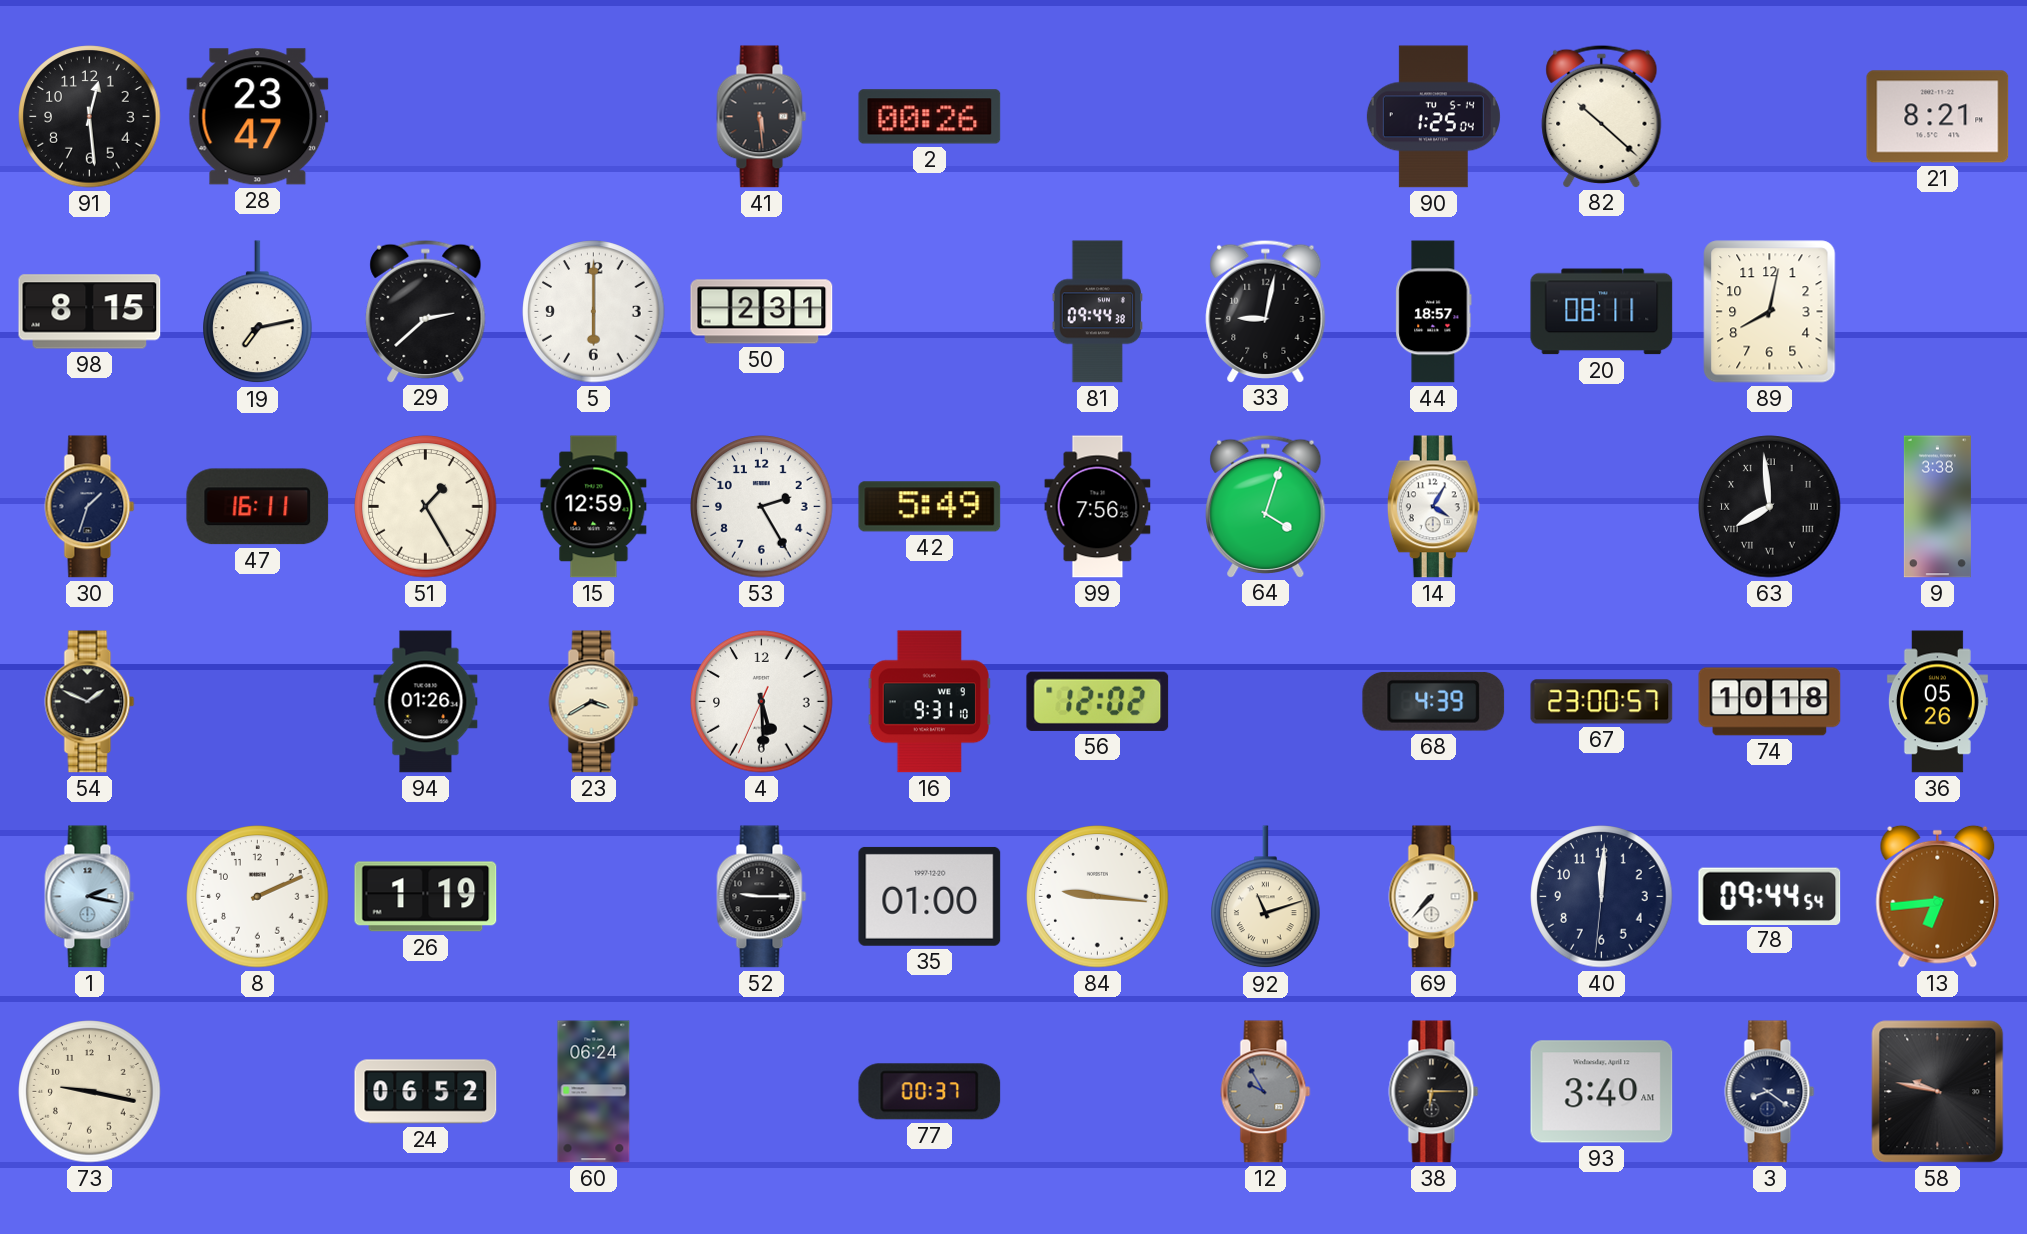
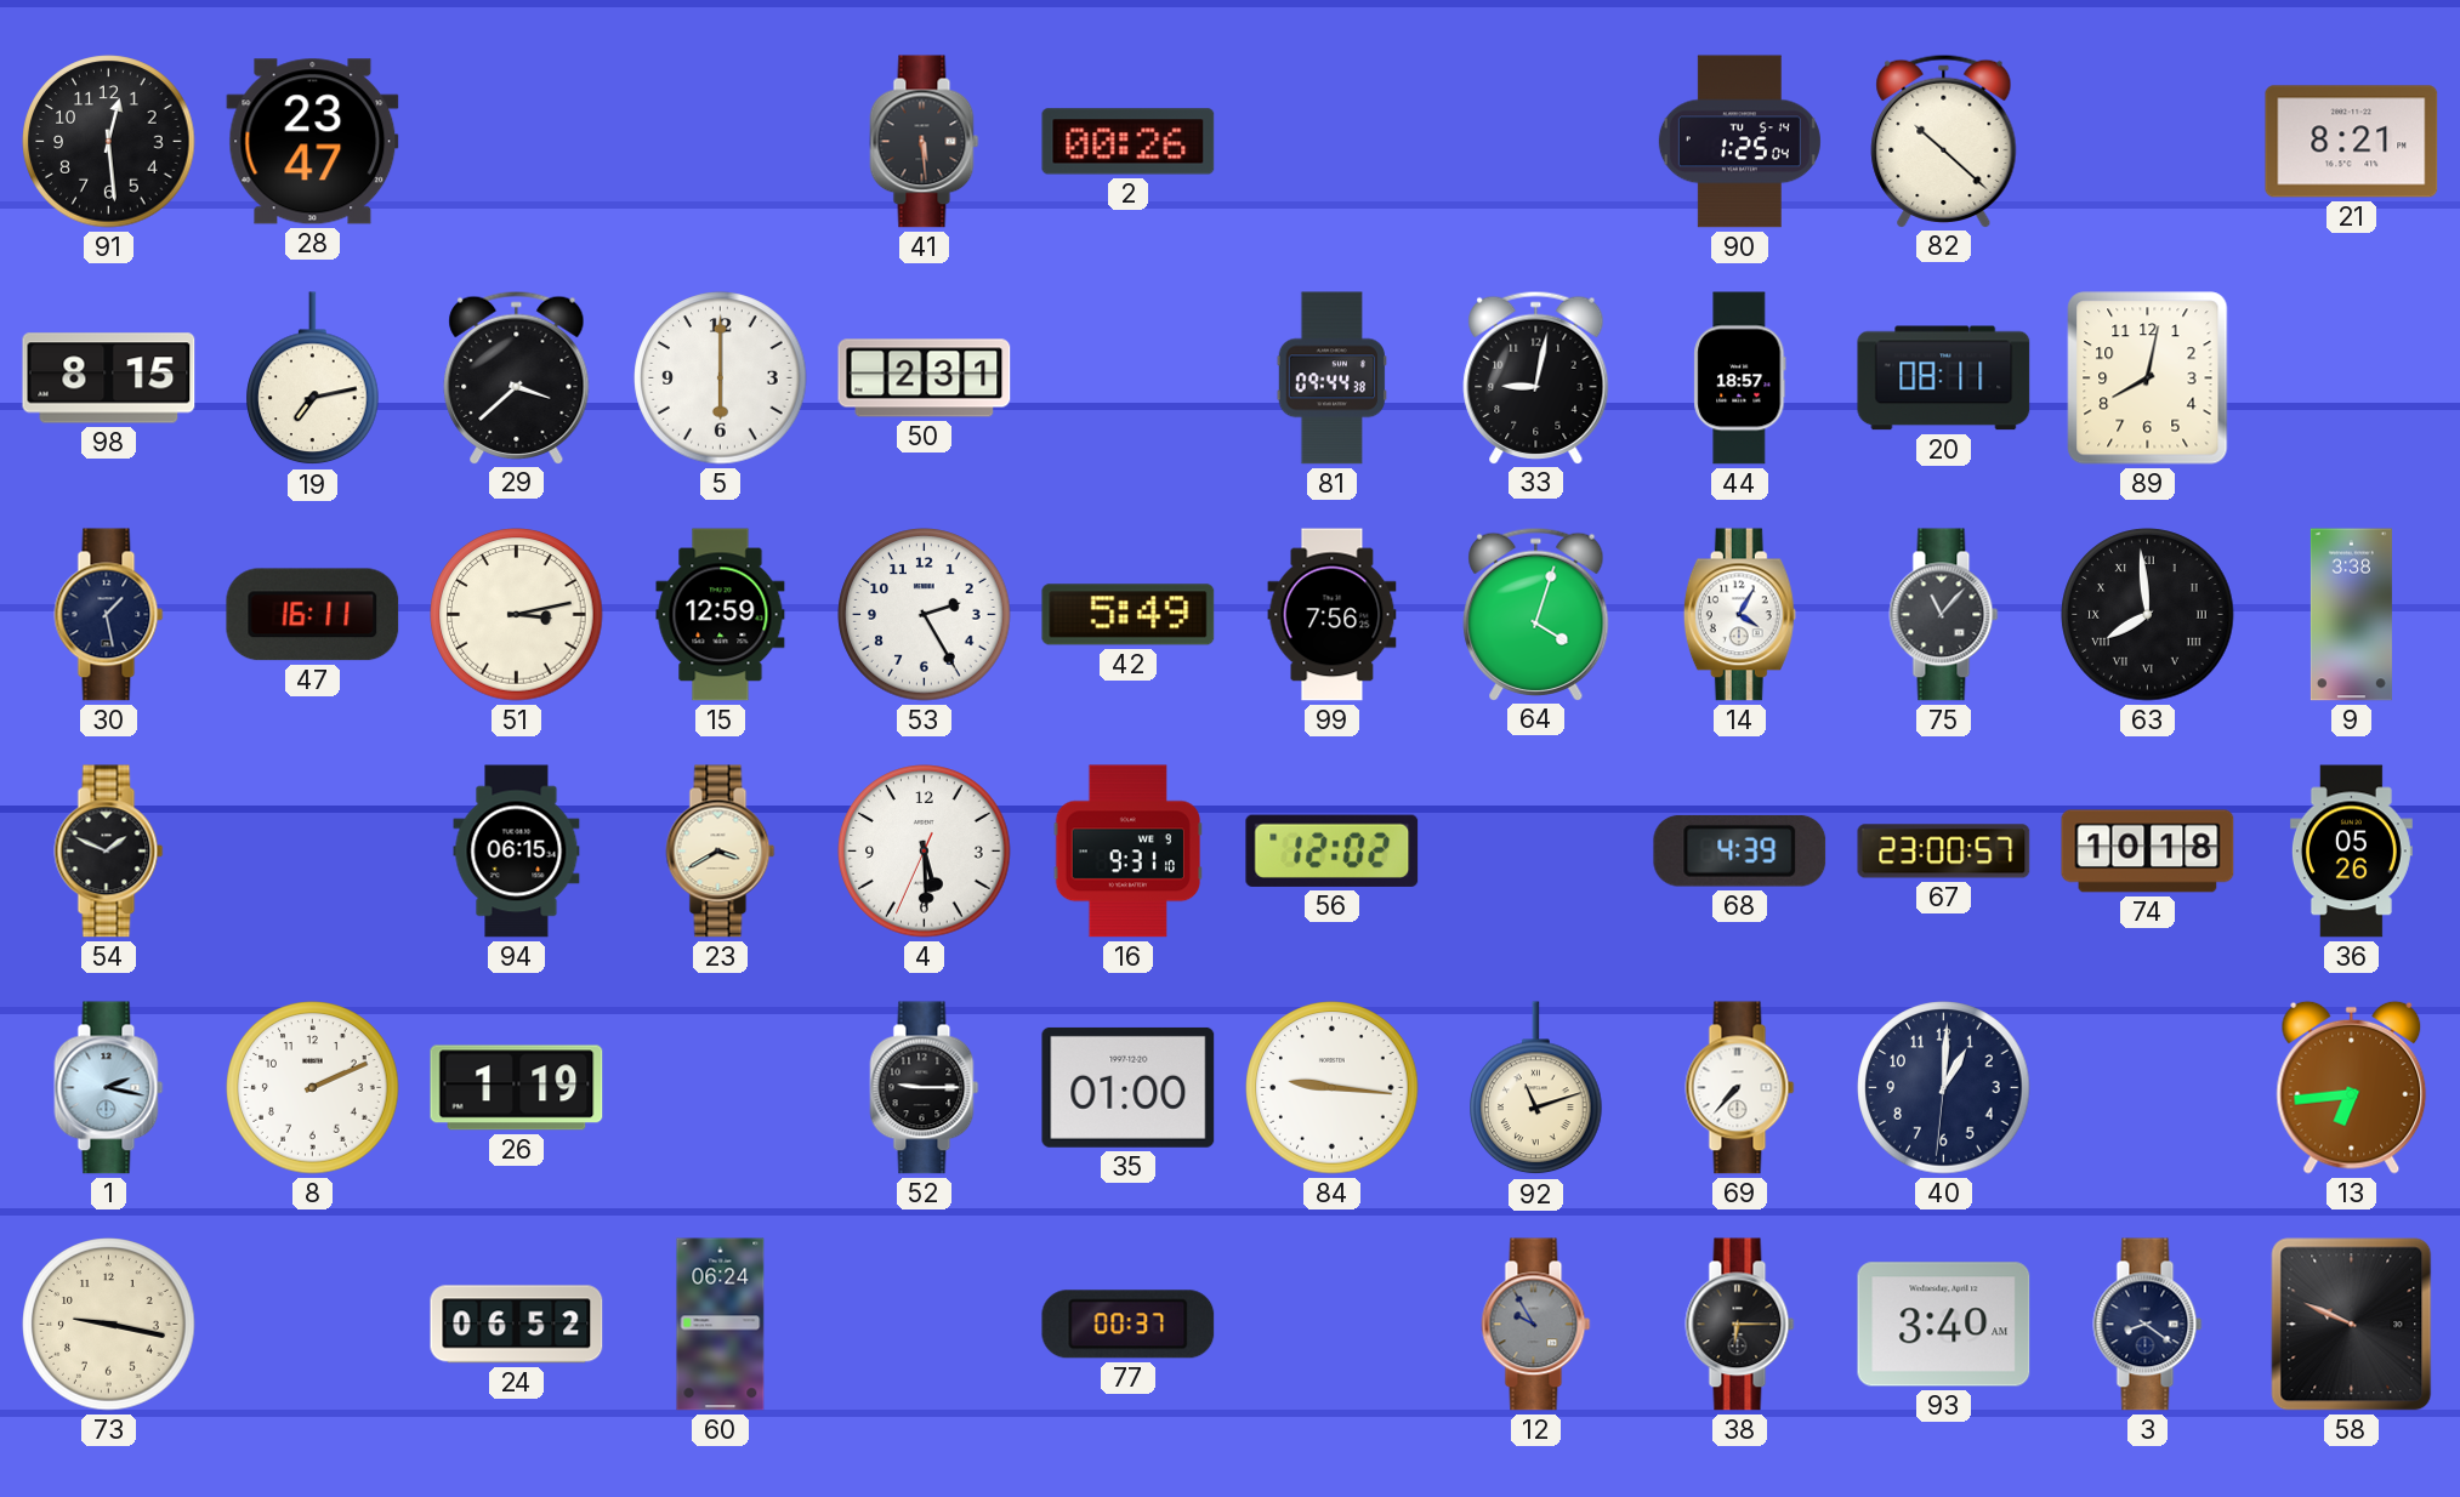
29: 2:38 -> 3:38
30: 1:33 -> 1:28
51: 1:25 -> 3:13
75: none -> 11:07
94: 01:26 -> 06:15
40: 12:00 -> 1:00
78: 09:44 -> none
58: 9:47 -> 9:49
